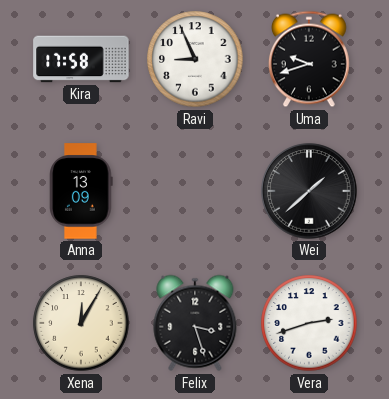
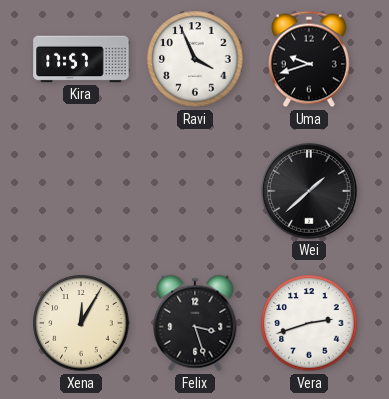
Kira: 17:58 -> 17:57
Ravi: 8:56 -> 3:56
Anna: 13:09 -> none
